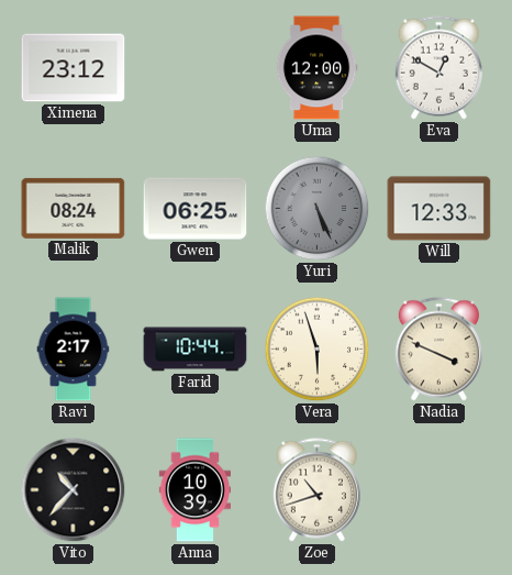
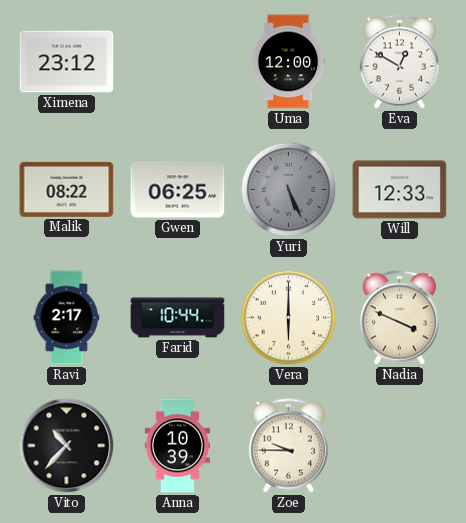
Malik: 08:24 -> 08:22
Vera: 5:57 -> 6:00
Zoe: 10:42 -> 9:45
